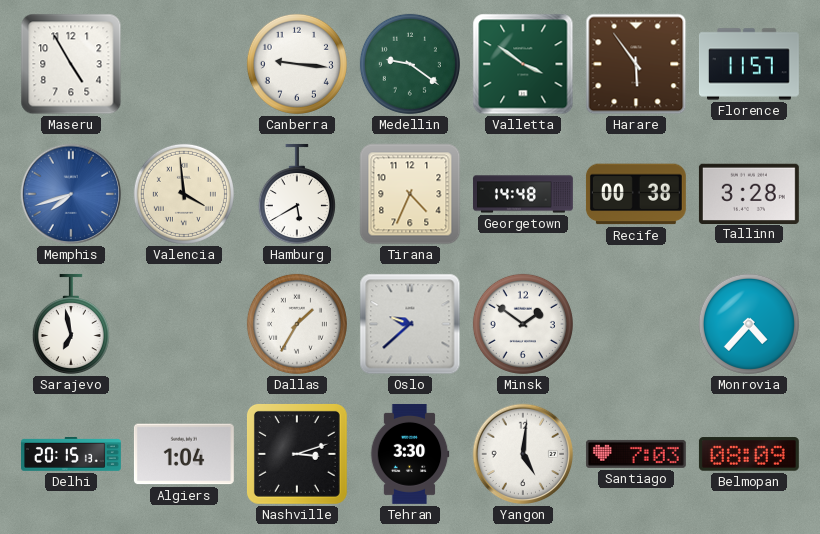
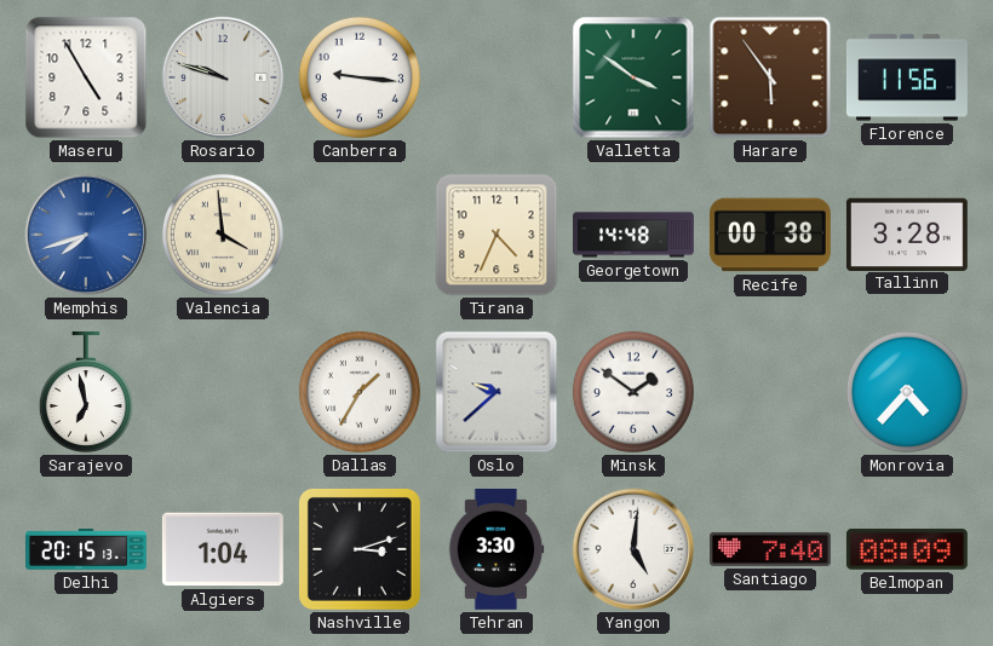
Rosario: none -> 9:48
Medellin: 9:21 -> none
Florence: 11:57 -> 11:56
Hamburg: 5:40 -> none
Santiago: 7:03 -> 7:40
